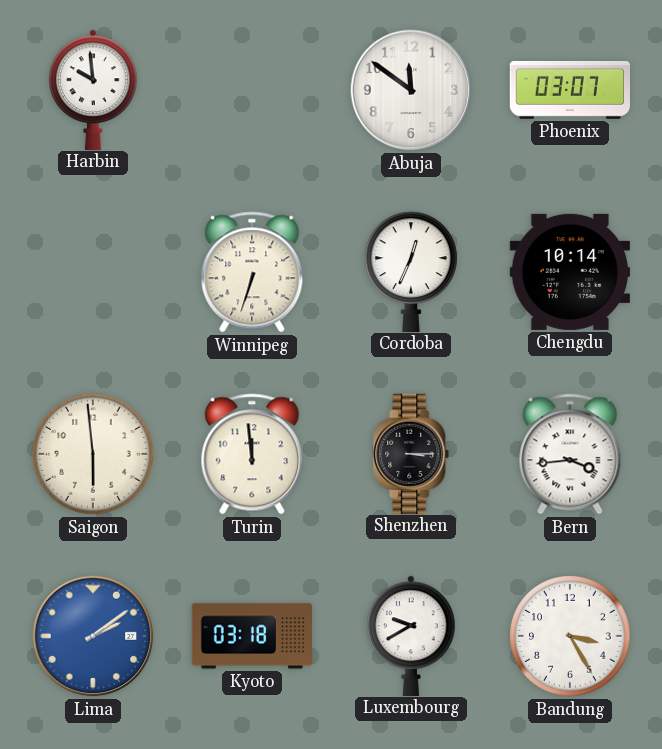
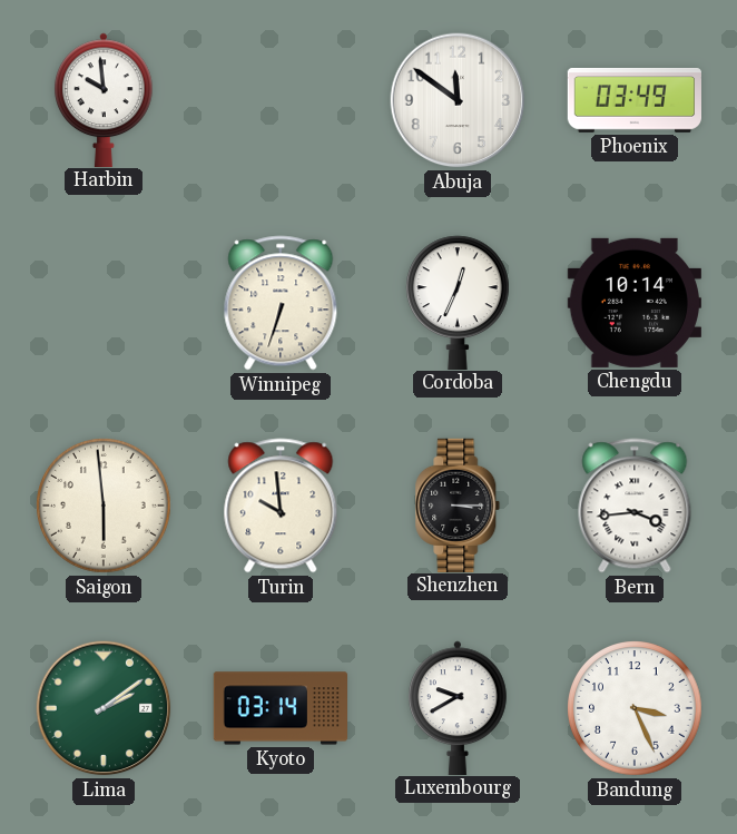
Phoenix: 03:07 -> 03:49
Turin: 11:59 -> 9:59
Lima dial: blue -> green
Kyoto: 03:18 -> 03:14
Bandung: 3:25 -> 3:26
